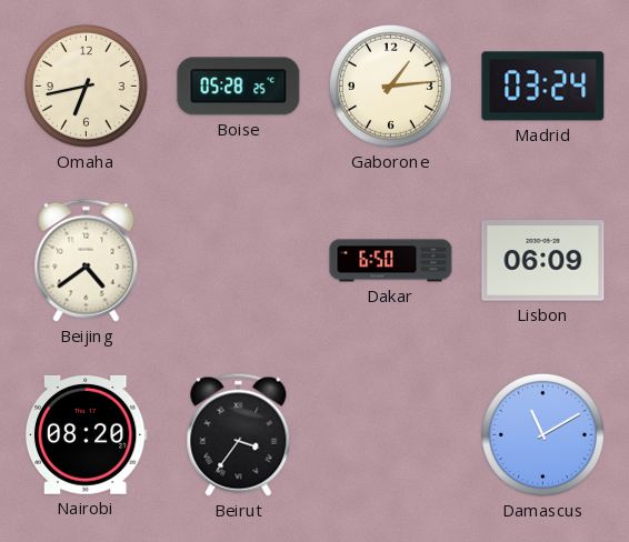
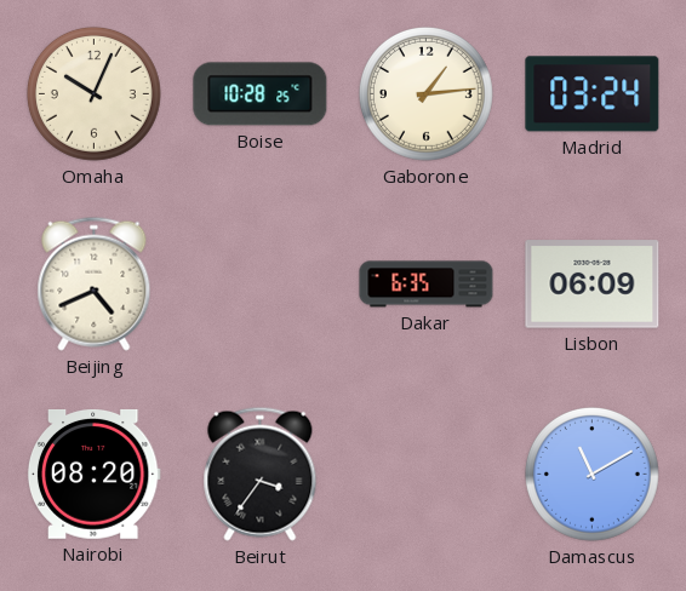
Omaha: 6:43 -> 10:04
Boise: 05:28 -> 10:28
Beijing: 4:39 -> 4:41
Dakar: 6:50 -> 6:35
